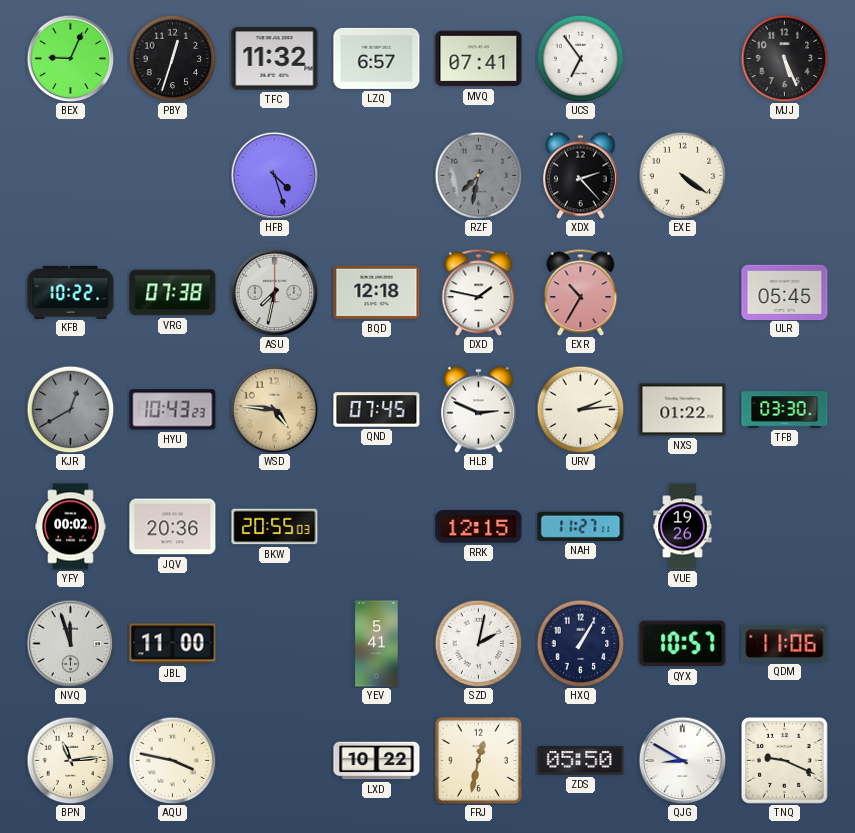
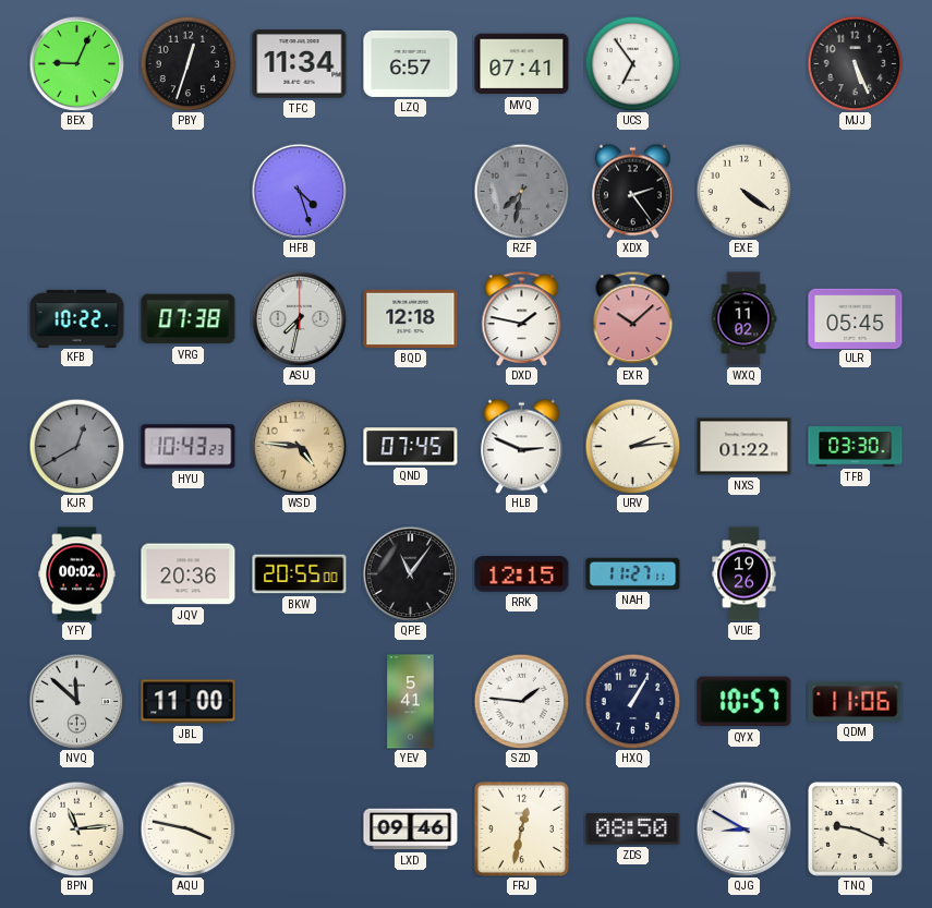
TFC: 11:32 -> 11:34
XDX: 2:23 -> 2:24
EXR: 10:35 -> 10:08
WXQ: none -> 11:02
BKW: 20:55:03 -> 20:55:00
QPE: none -> 11:06
NVQ: 11:57 -> 11:52
SZD: 2:02 -> 1:46
LXD: 10:22 -> 09:46
ZDS: 05:50 -> 08:50
